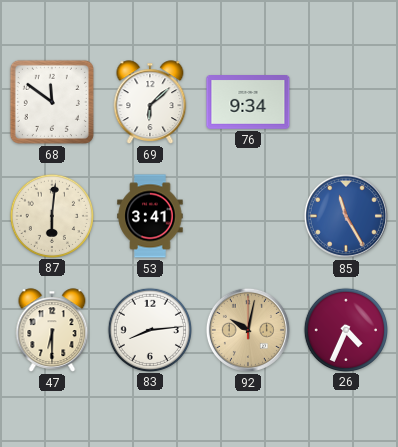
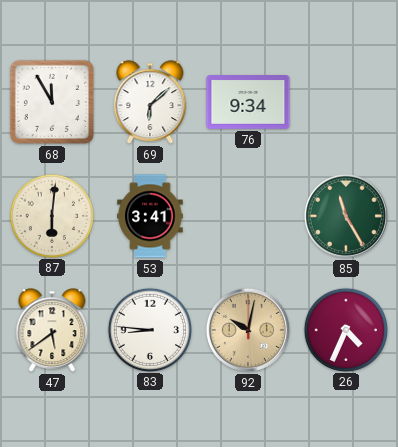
68: 11:51 -> 11:55
85 dial: blue -> green
47: 6:30 -> 5:39
83: 8:14 -> 8:46
